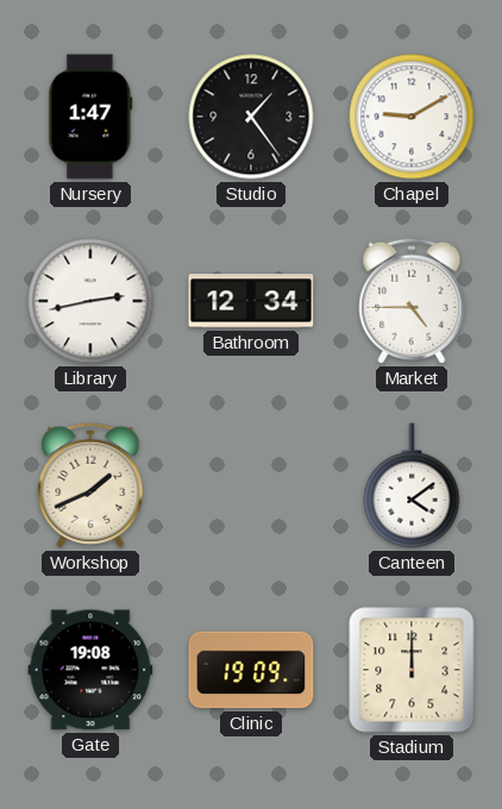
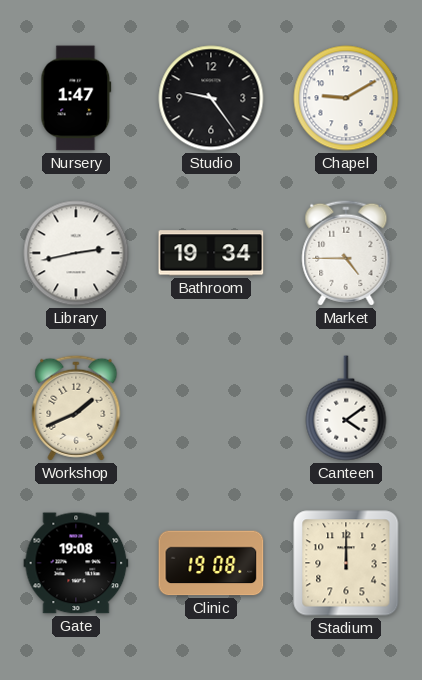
Studio: 1:24 -> 9:24
Bathroom: 12:34 -> 19:34
Clinic: 19:09 -> 19:08
